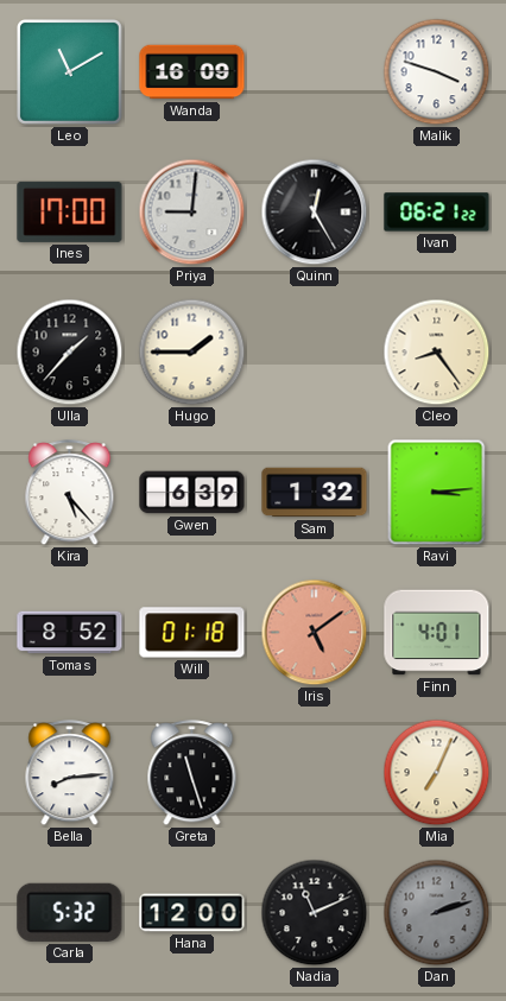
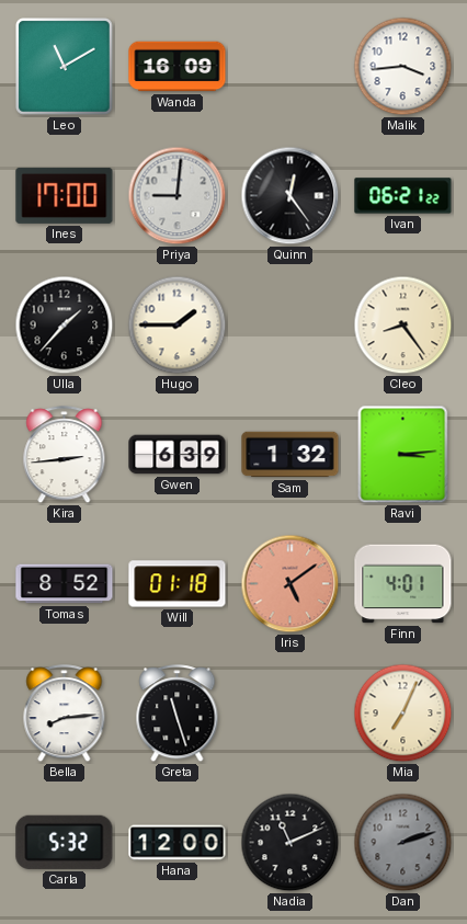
Malik: 3:48 -> 3:44
Quinn: 12:25 -> 12:24
Kira: 5:23 -> 2:44
